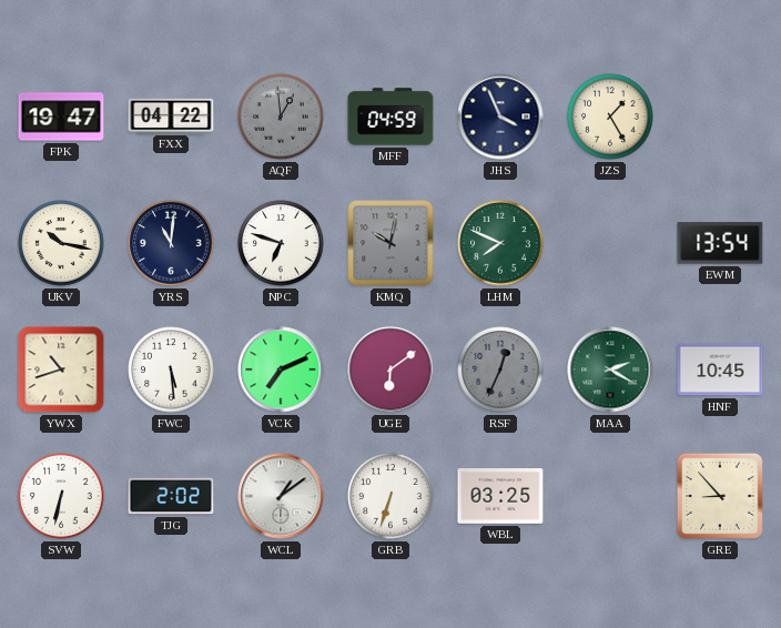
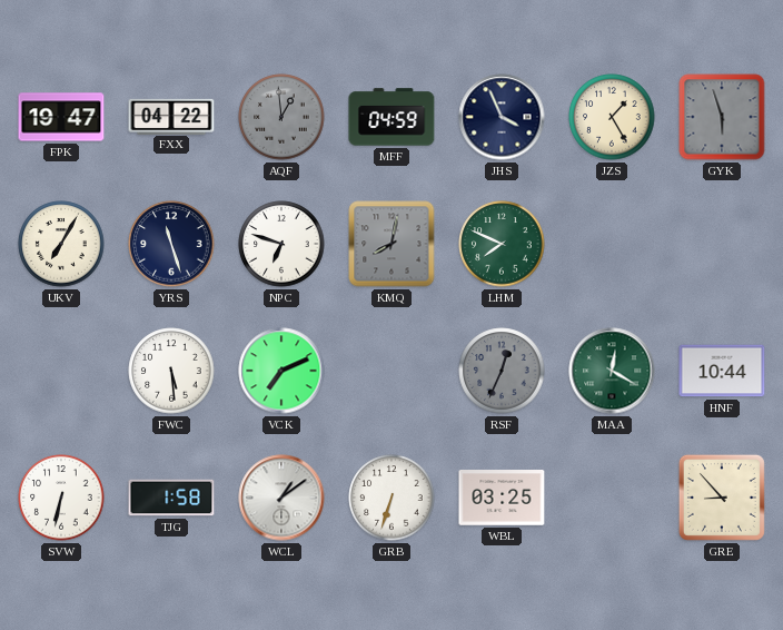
GYK: none -> 5:57
UKV: 10:17 -> 7:05
YRS: 11:01 -> 11:27
KMQ: 10:02 -> 8:02
EWM: 13:54 -> none
YWX: 10:42 -> none
UGE: 6:09 -> none
MAA: 2:20 -> 12:20
HNF: 10:45 -> 10:44
TJG: 2:02 -> 1:58
